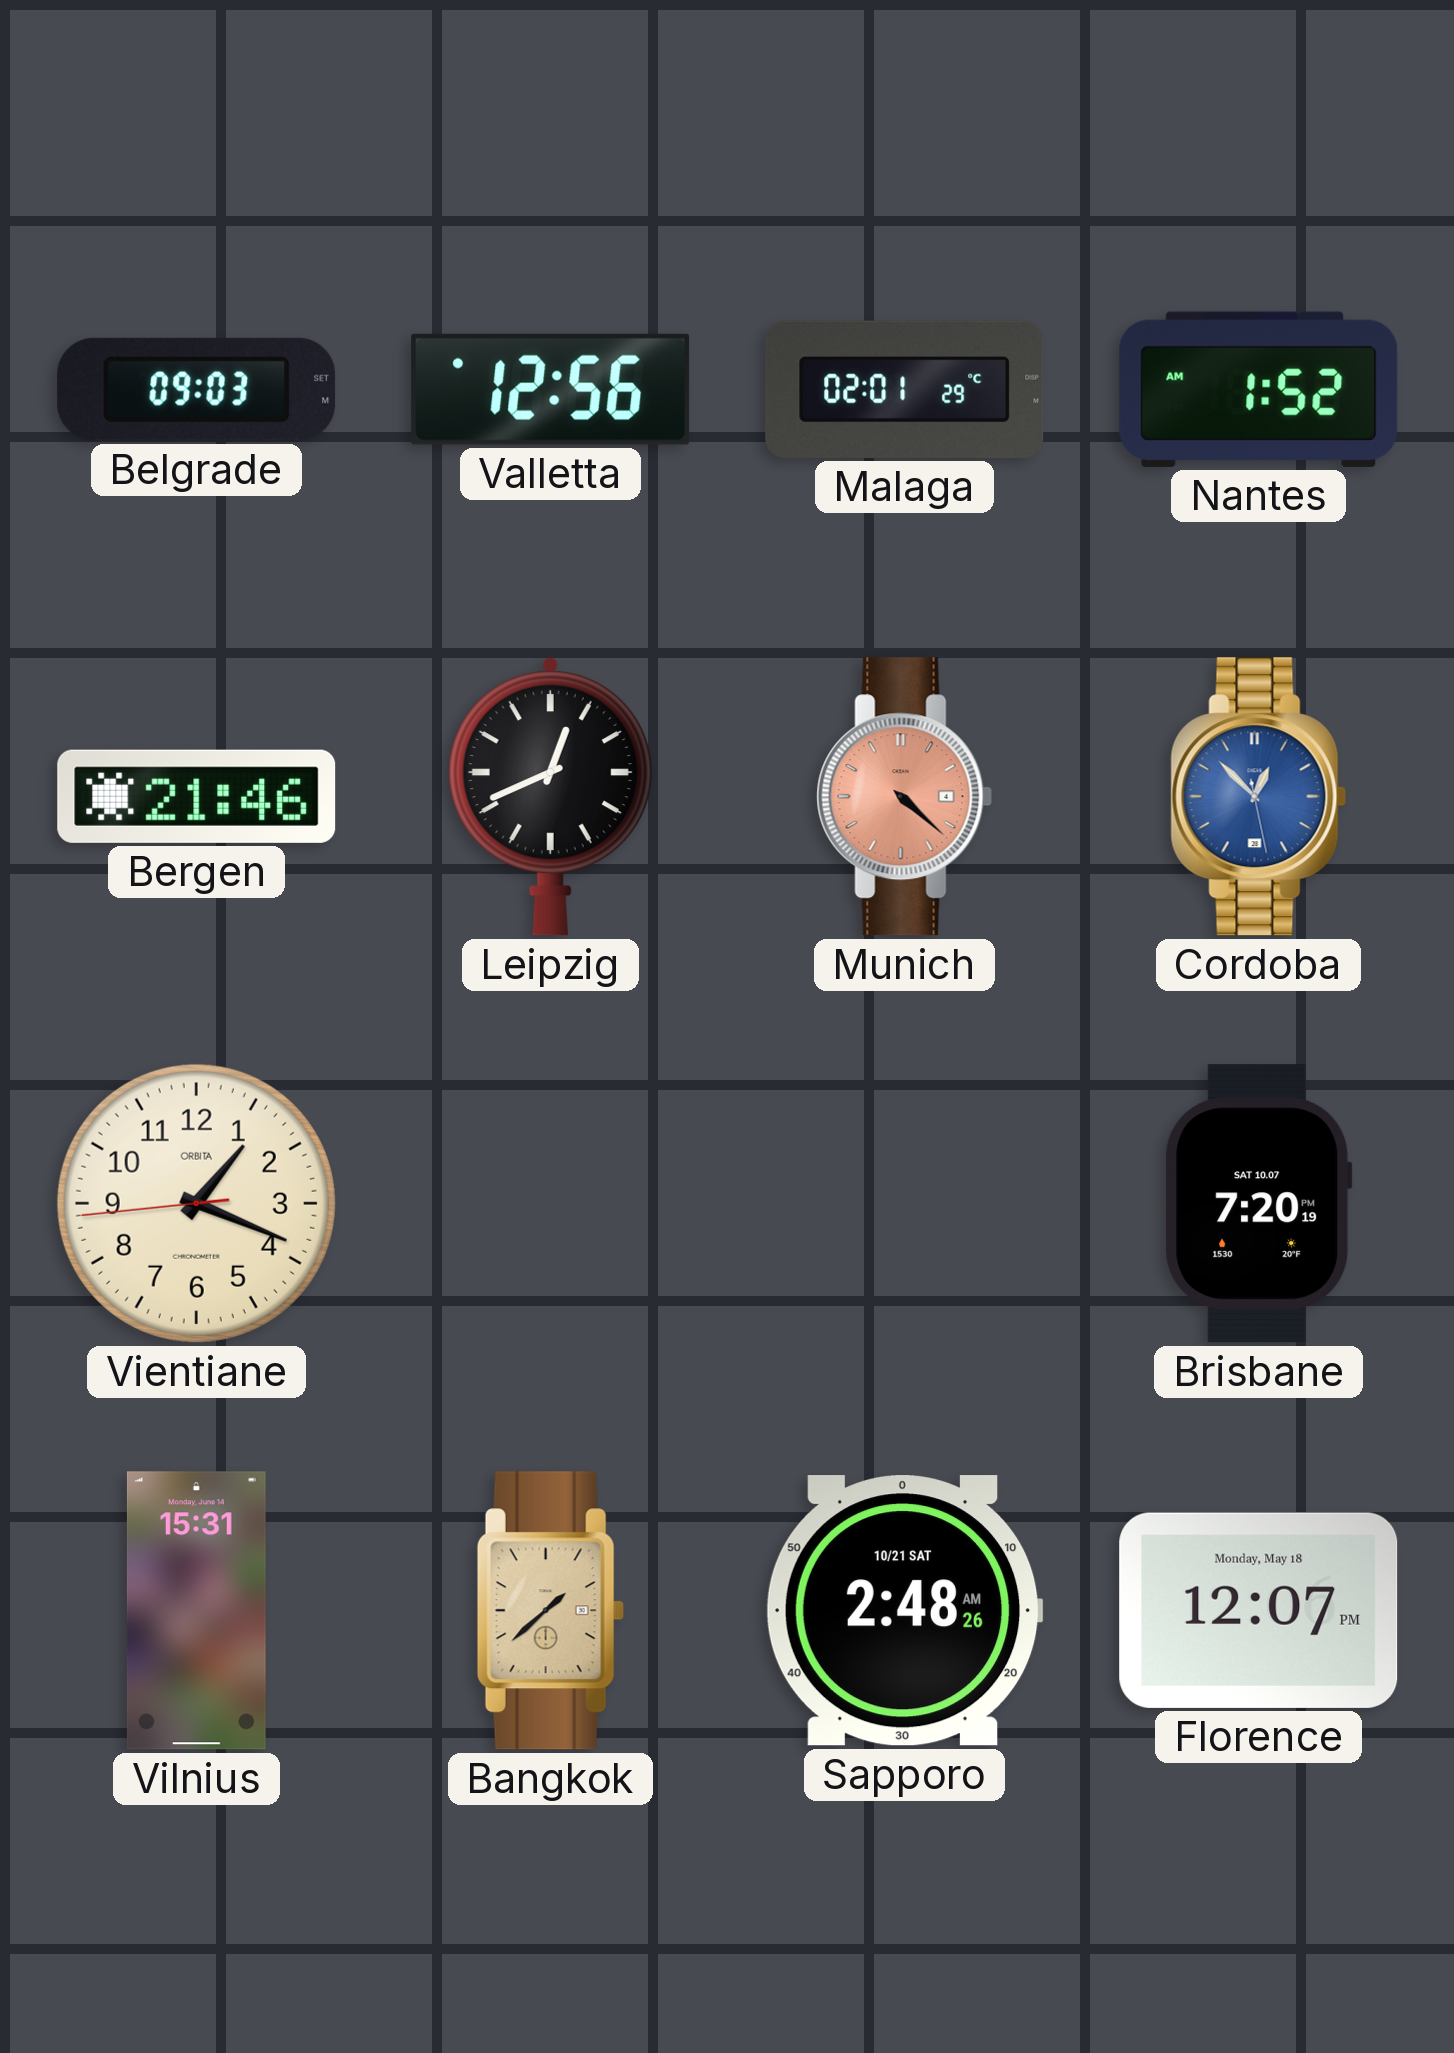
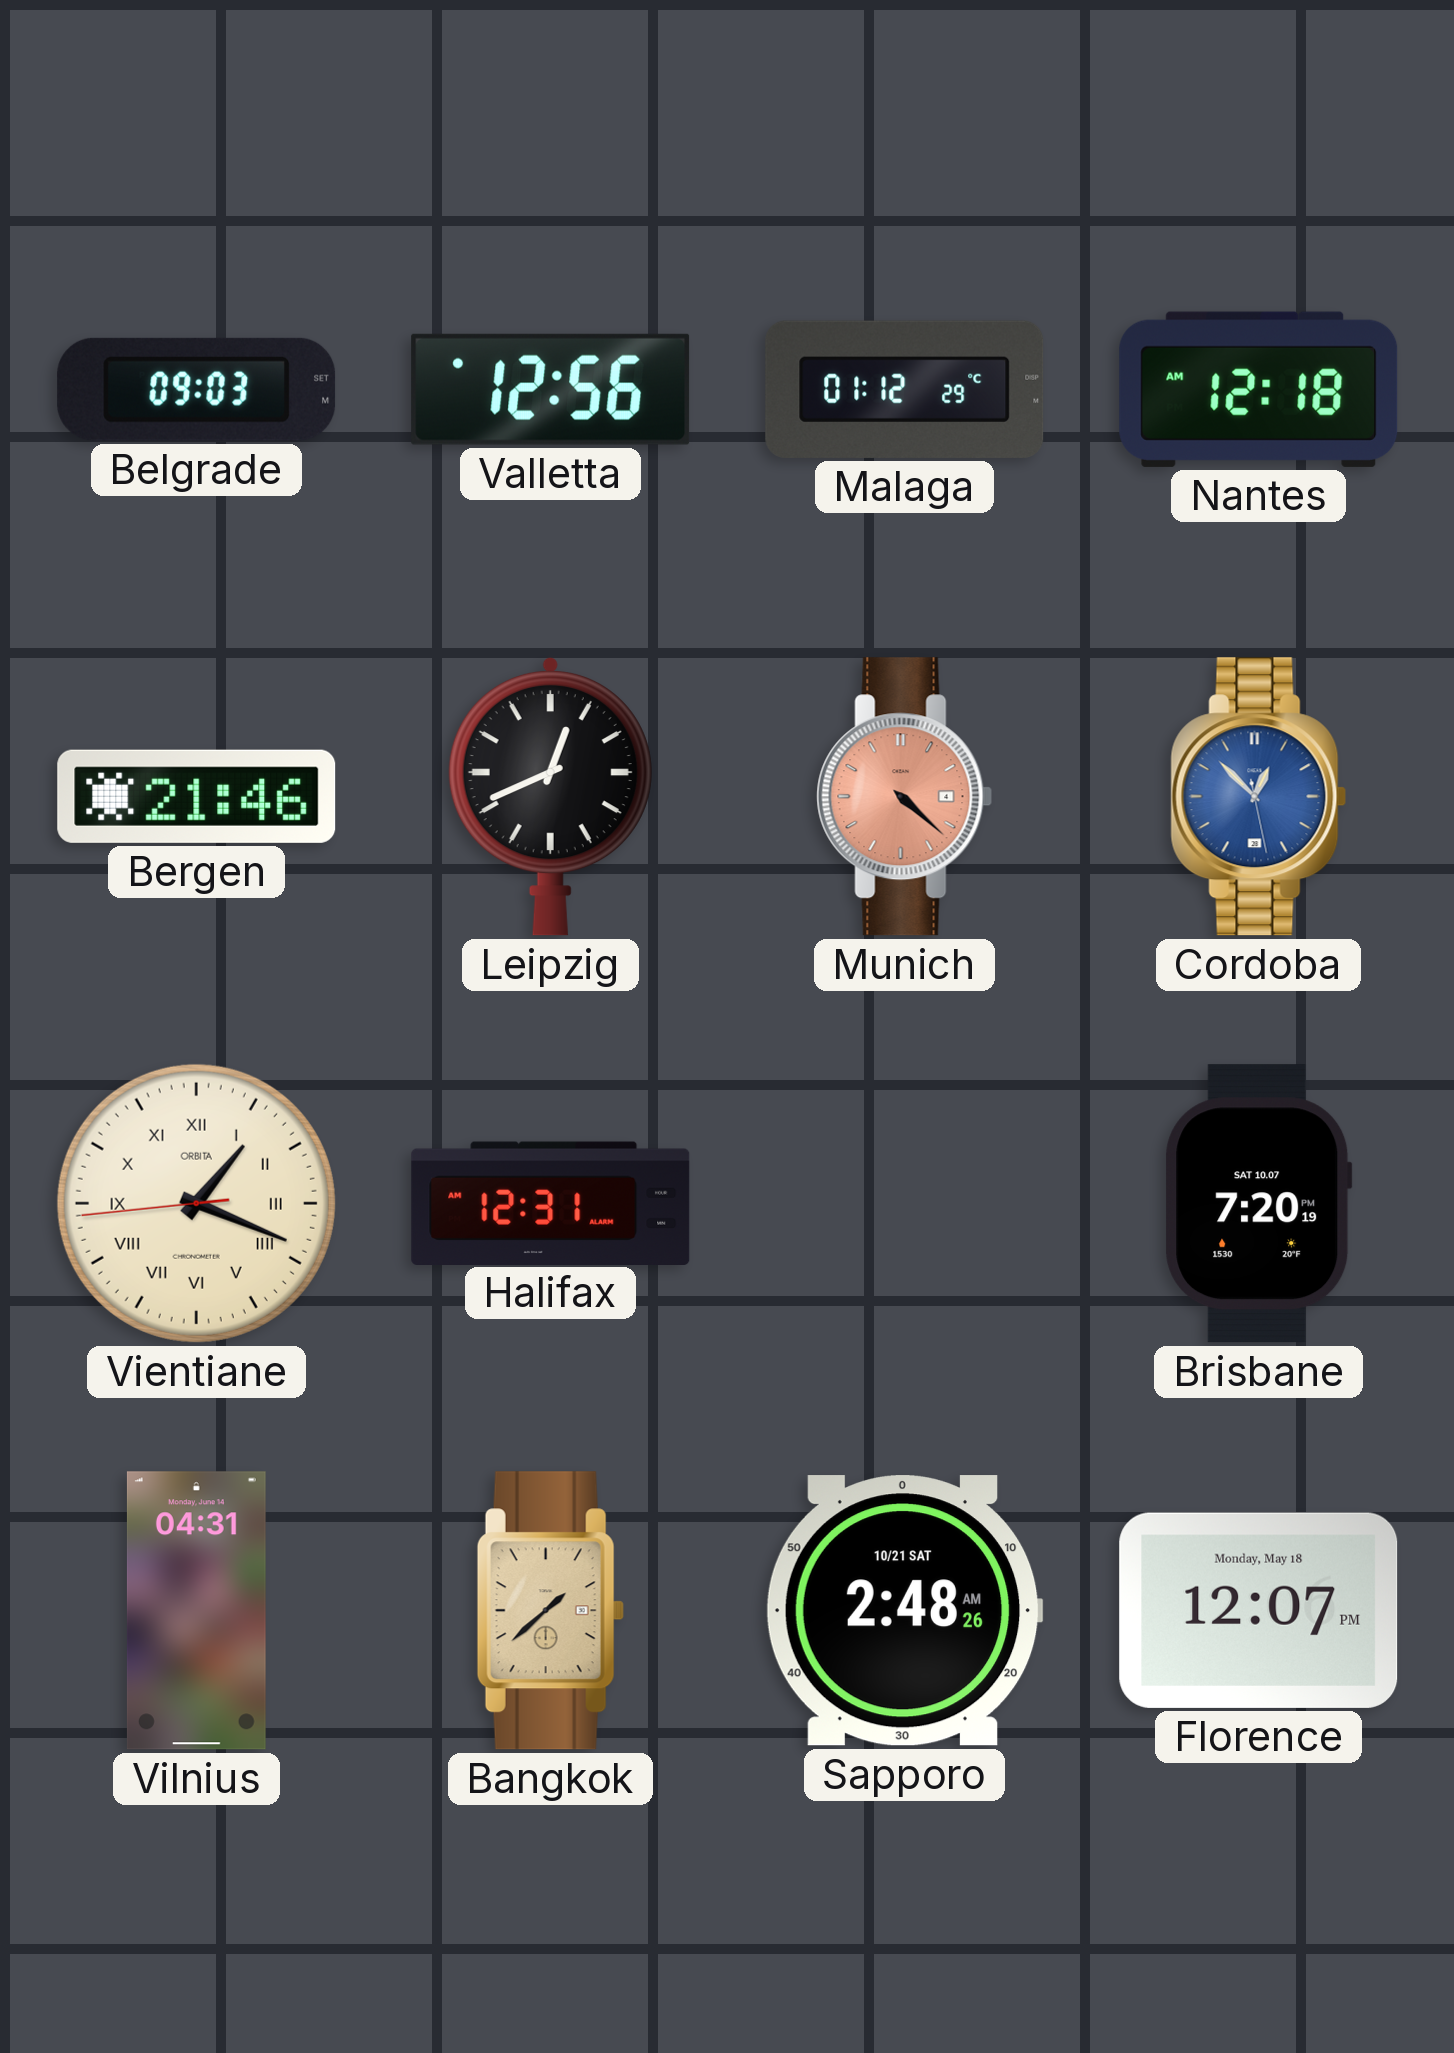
Malaga: 02:01 -> 01:12
Nantes: 1:52 -> 12:18
Vientiane numerals: Arabic -> Roman
Halifax: none -> 12:31
Vilnius: 15:31 -> 04:31
